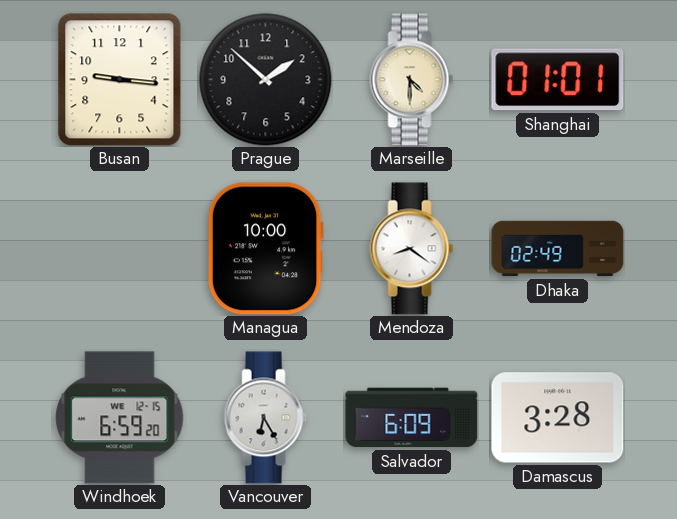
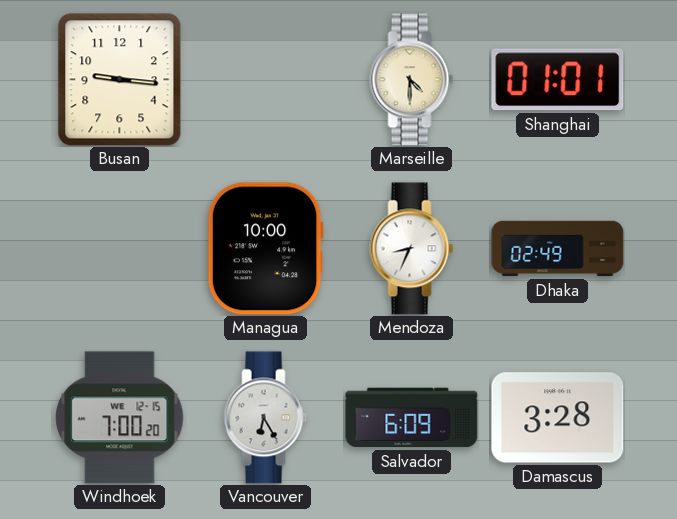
Prague: 1:52 -> none
Mendoza: 8:21 -> 8:34
Windhoek: 6:59 -> 7:00
